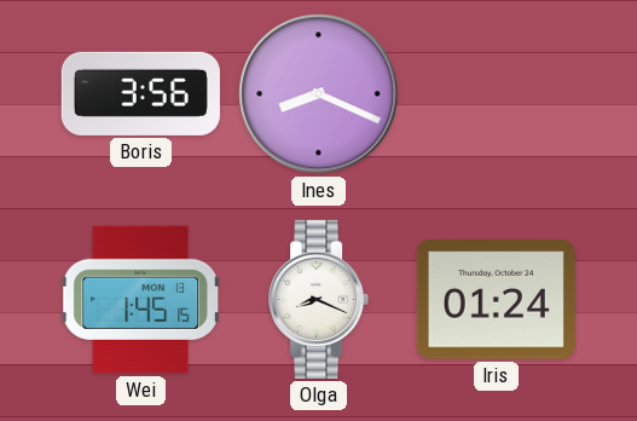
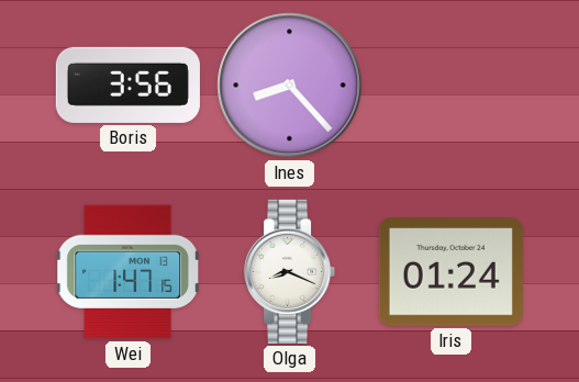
Ines: 8:19 -> 8:23
Wei: 1:45 -> 1:47
